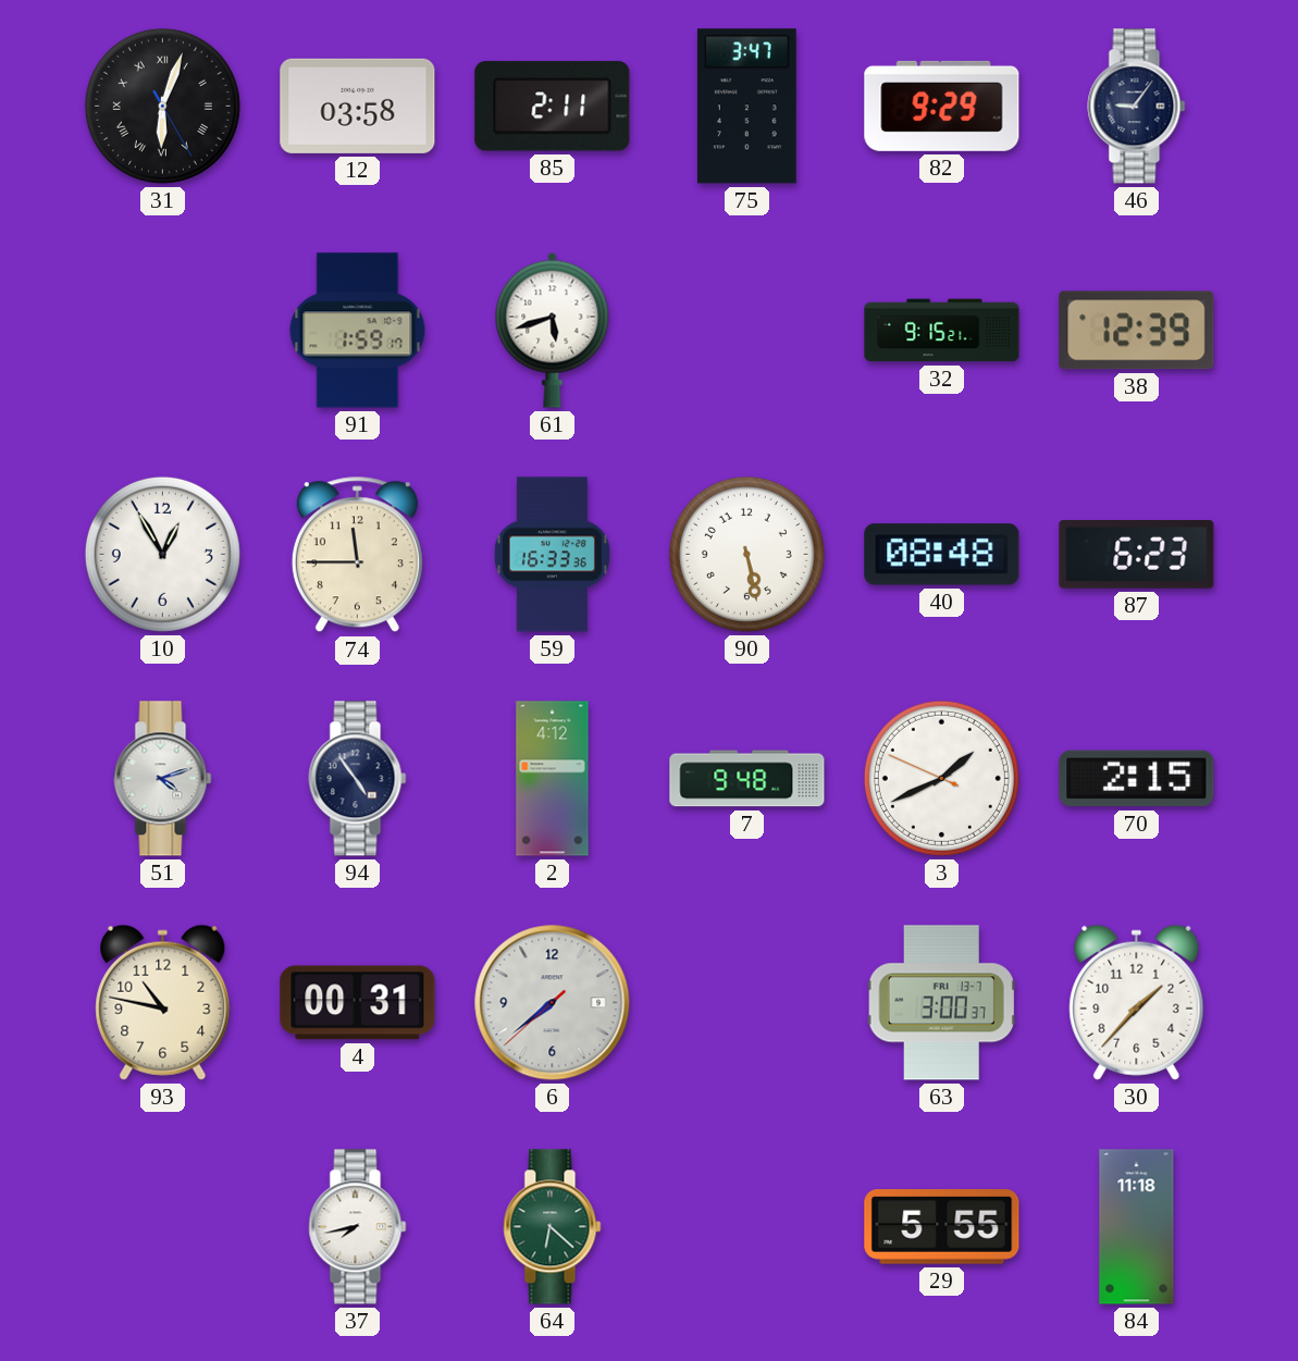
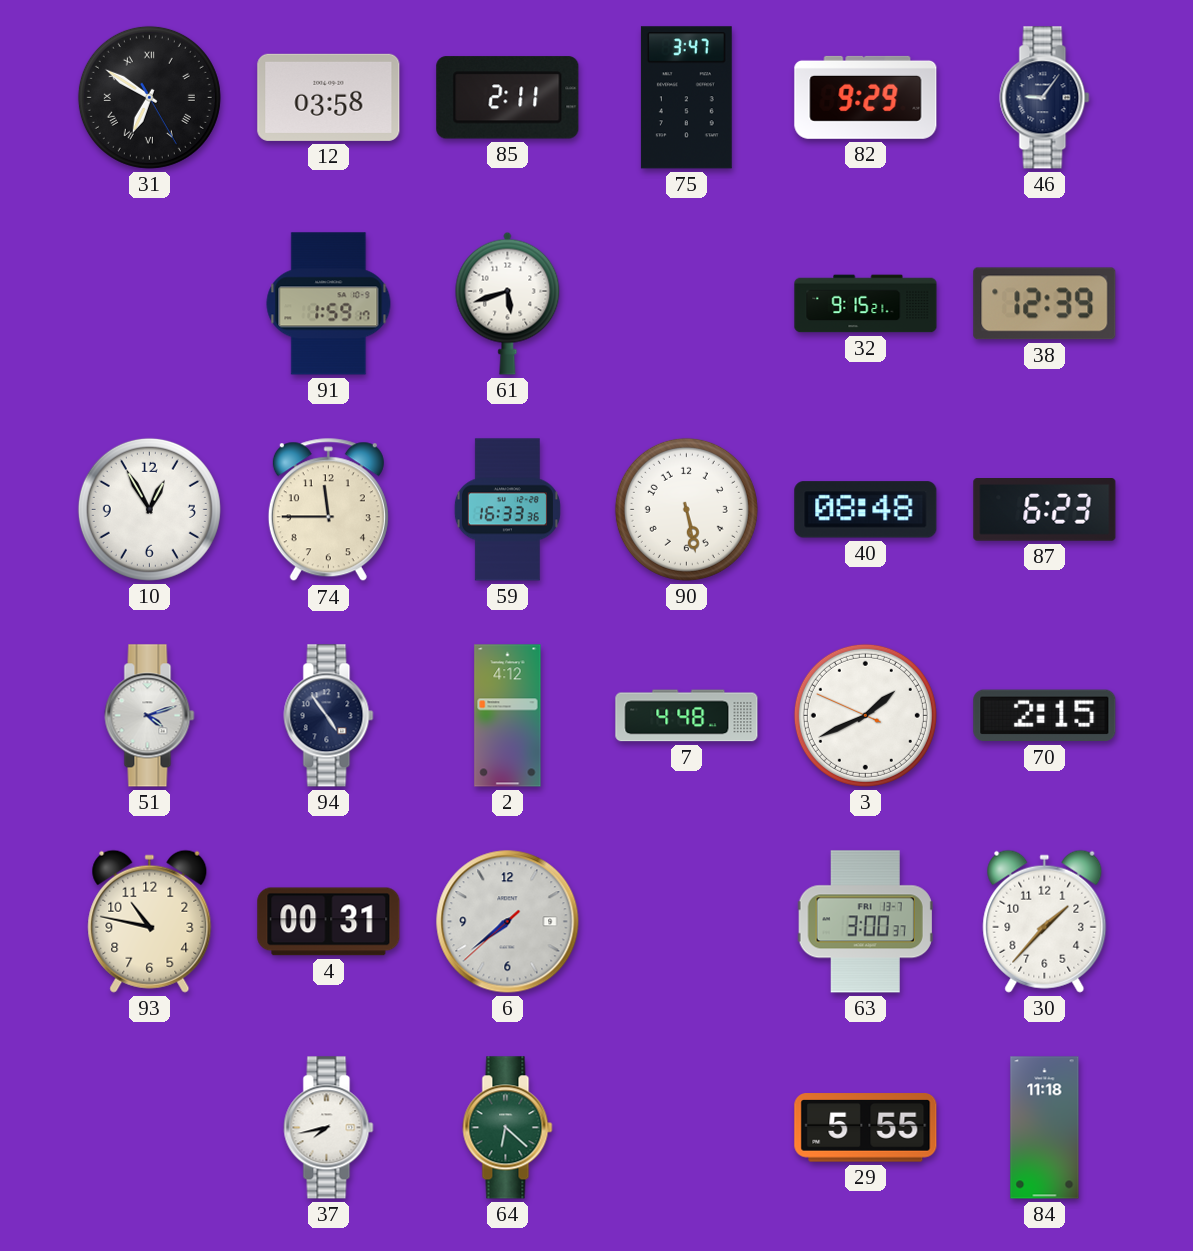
31: 6:03 -> 6:50
7: 9:48 -> 4:48
